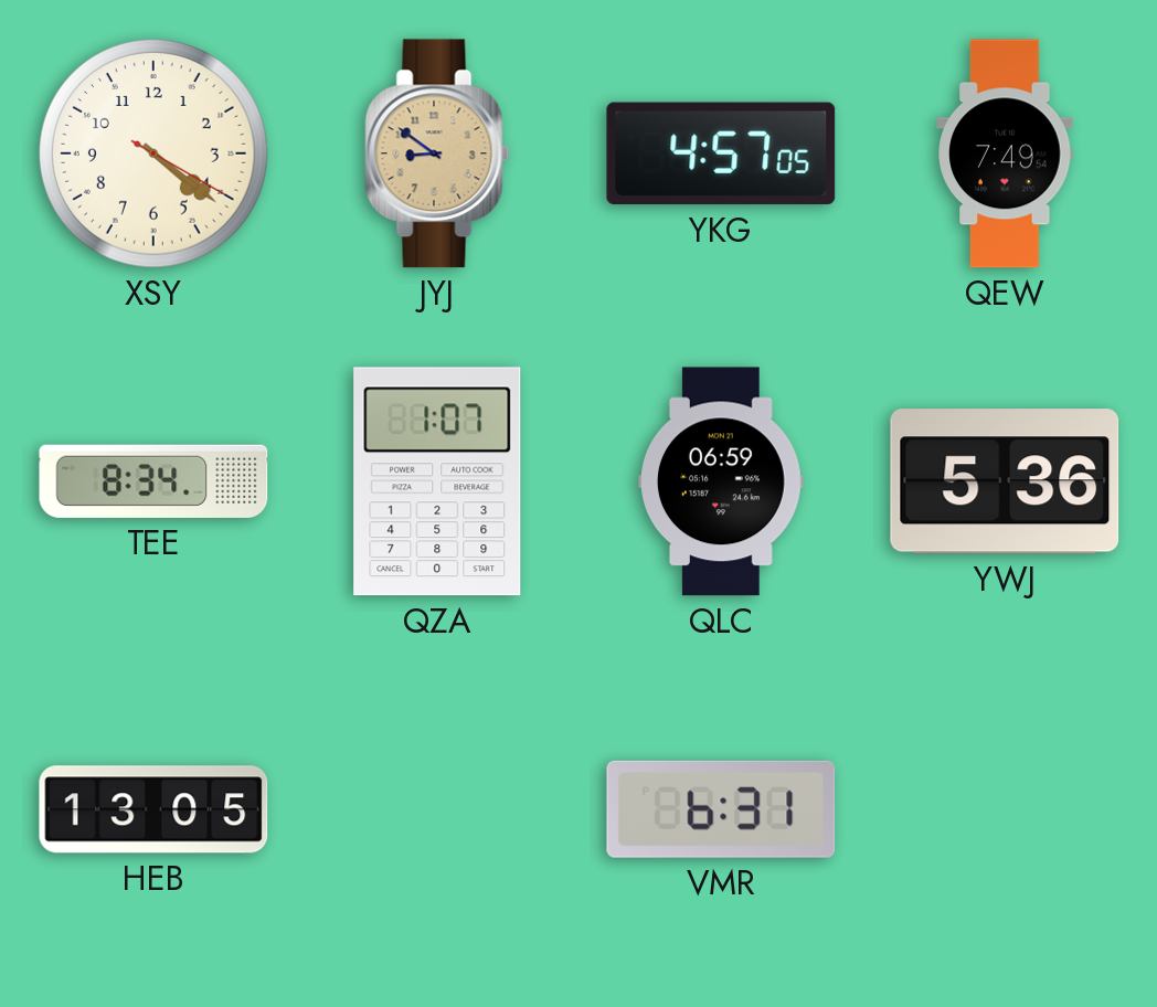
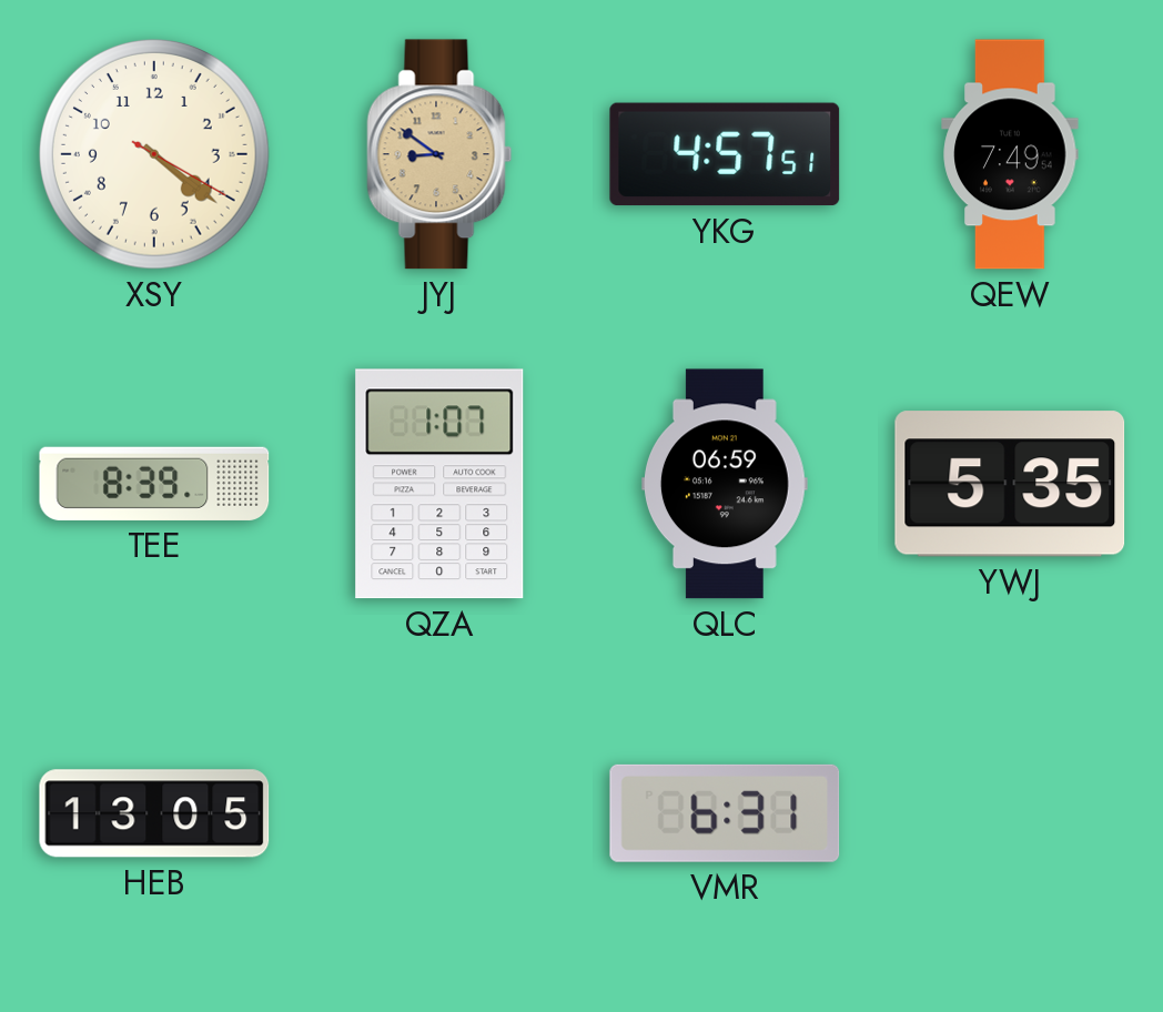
YKG: 4:57:05 -> 4:57:51
TEE: 8:34 -> 8:39
YWJ: 5:36 -> 5:35
